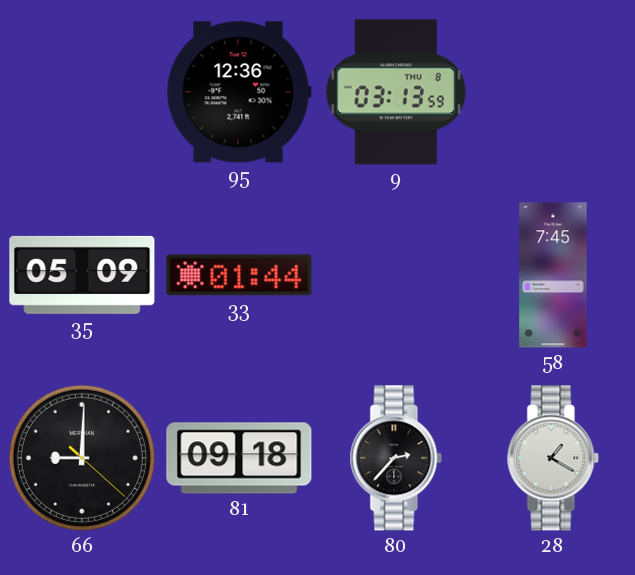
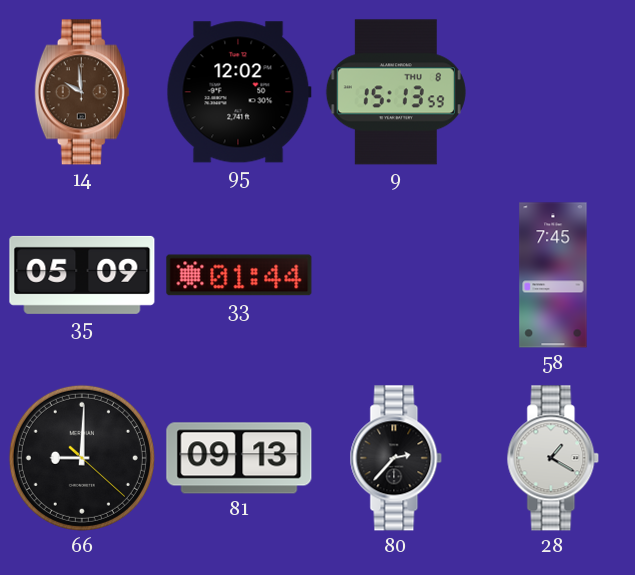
14: none -> 9:59
95: 12:36 -> 12:02
9: 03:13 -> 15:13
81: 09:18 -> 09:13
